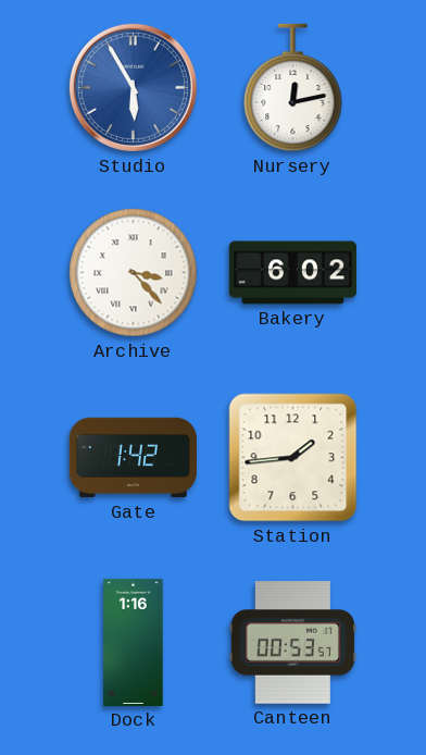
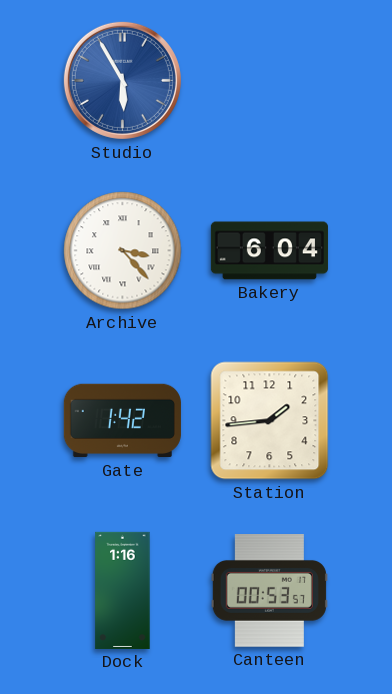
Nursery: 12:13 -> none
Bakery: 6:02 -> 6:04
